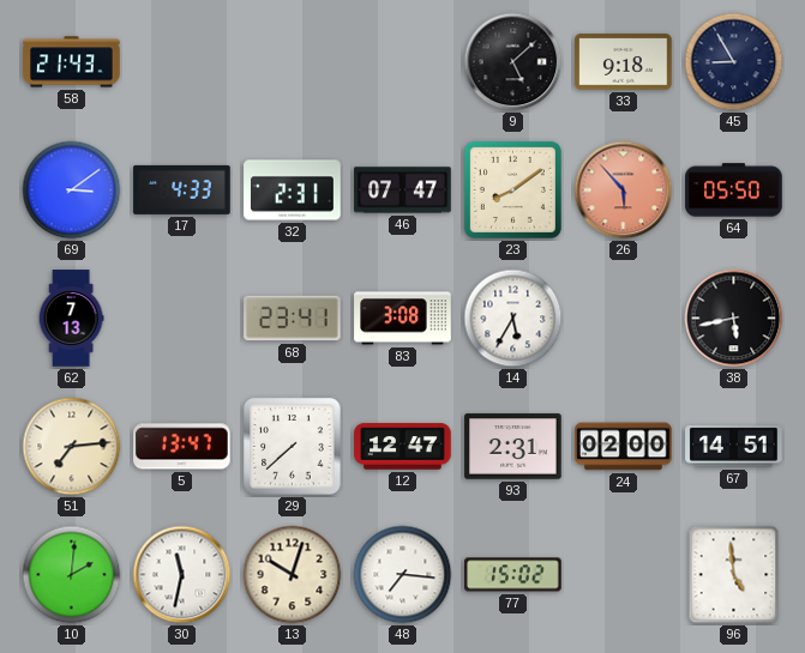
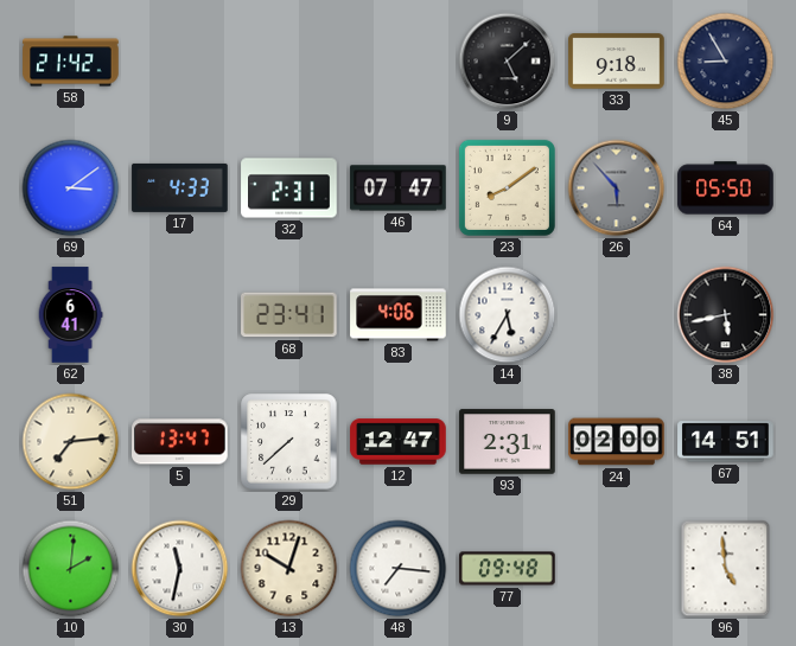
58: 21:43 -> 21:42
26 dial: salmon -> grey
62: 7:13 -> 6:41
83: 3:08 -> 4:06
77: 15:02 -> 09:48
